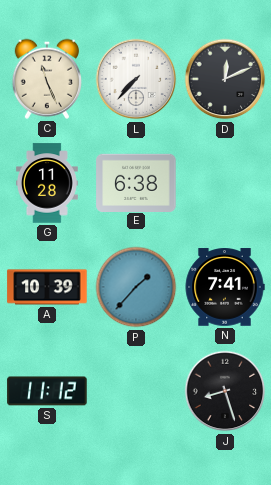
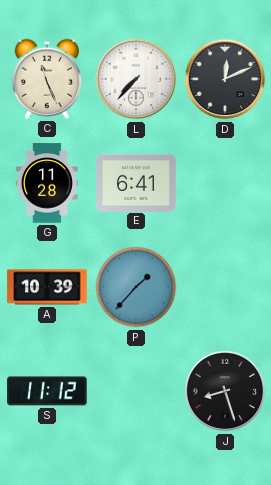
E: 6:38 -> 6:41
N: 7:41 -> none
